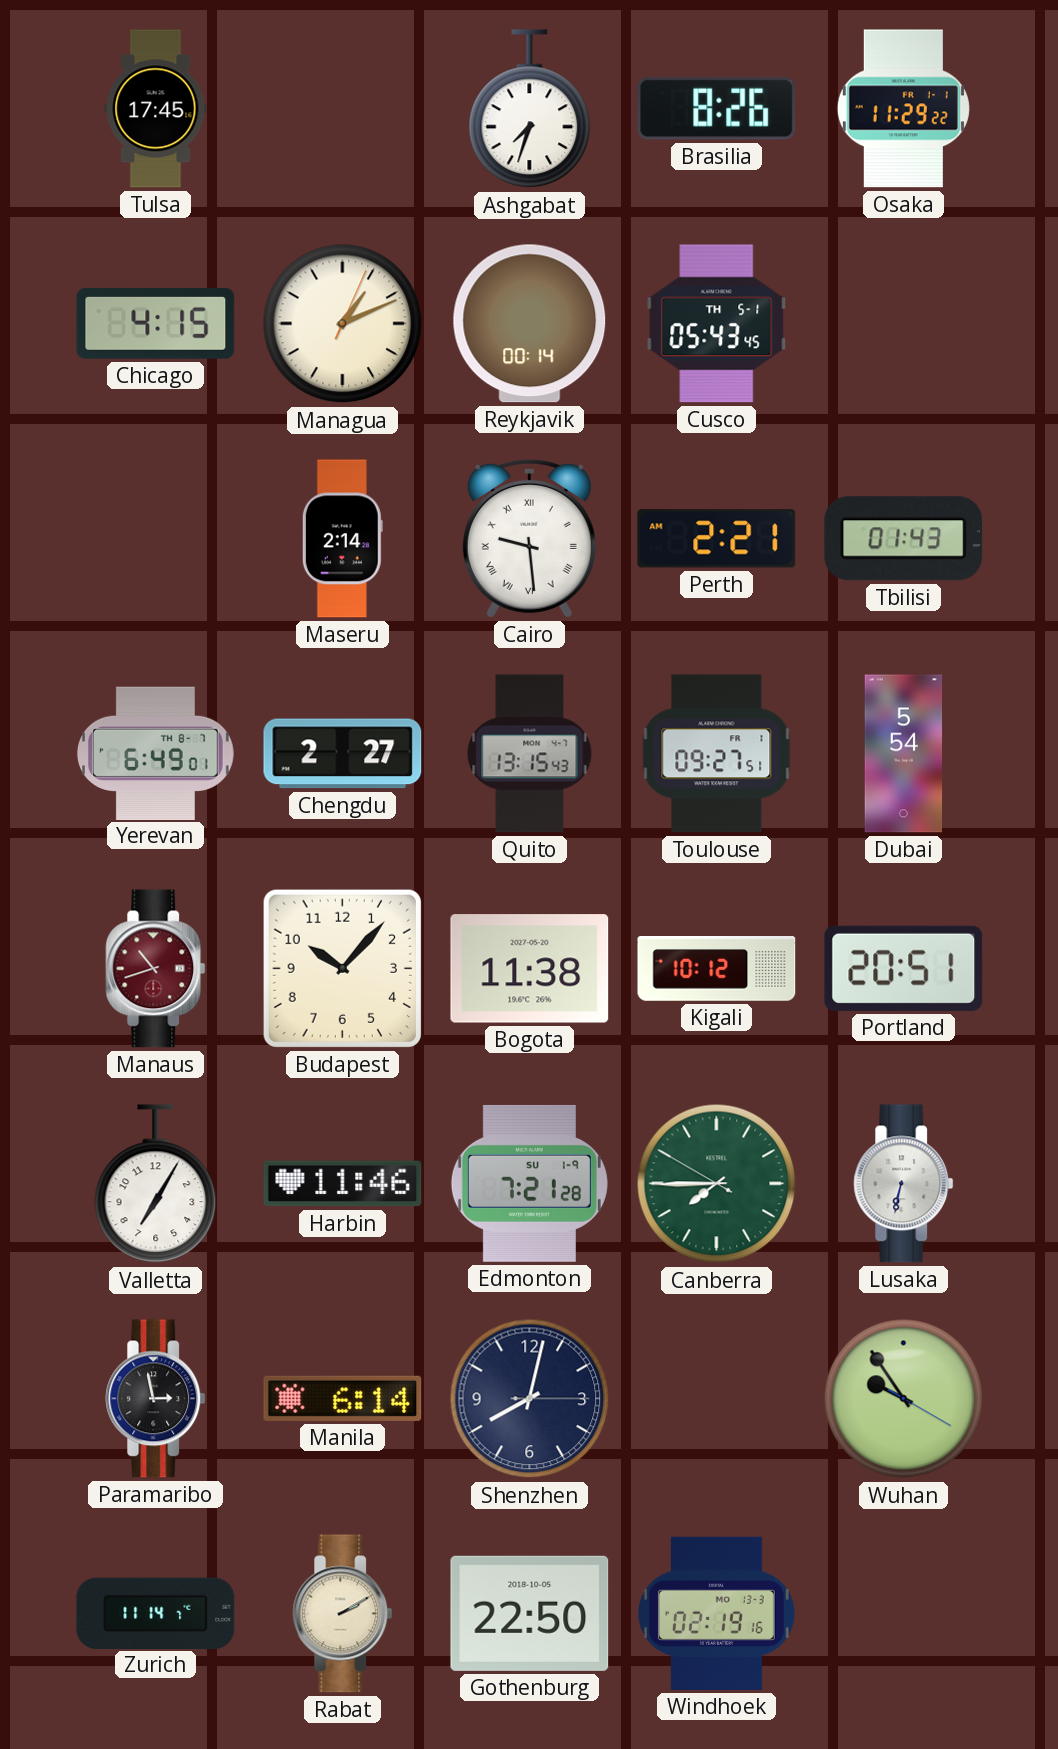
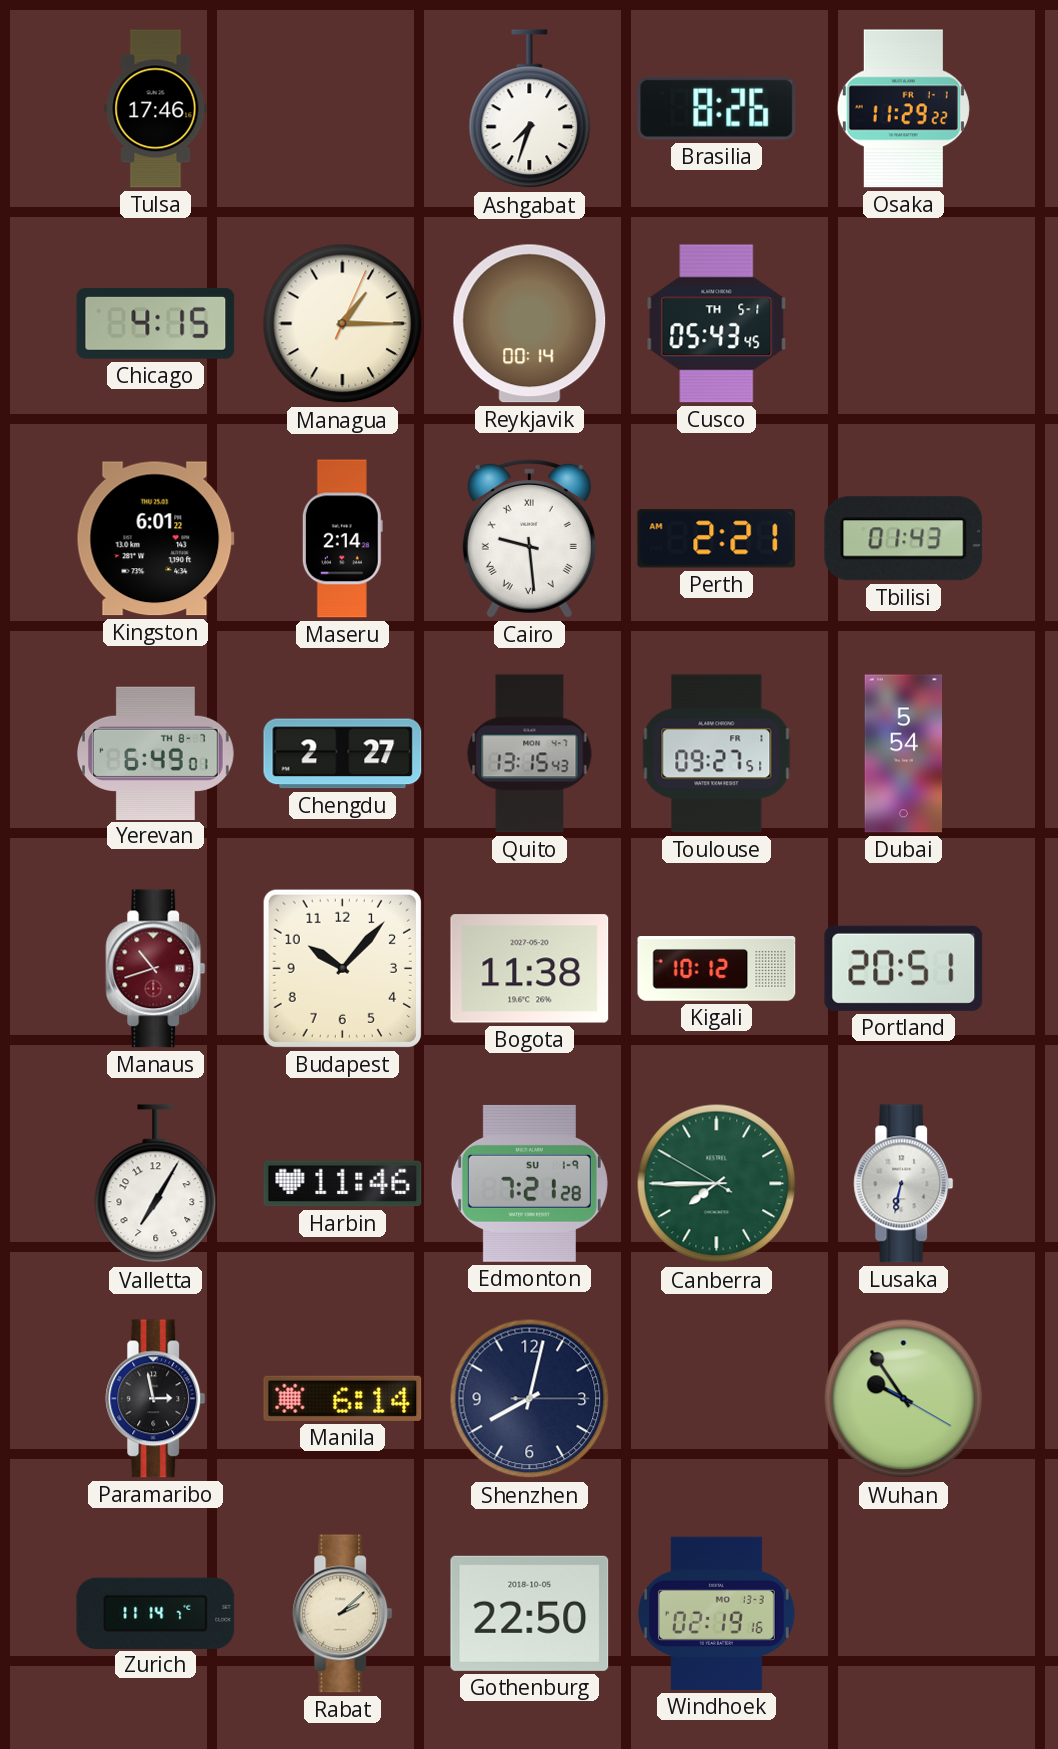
Tulsa: 17:45 -> 17:46
Managua: 1:11 -> 1:15
Kingston: none -> 6:01
Rabat: 2:10 -> 2:08
